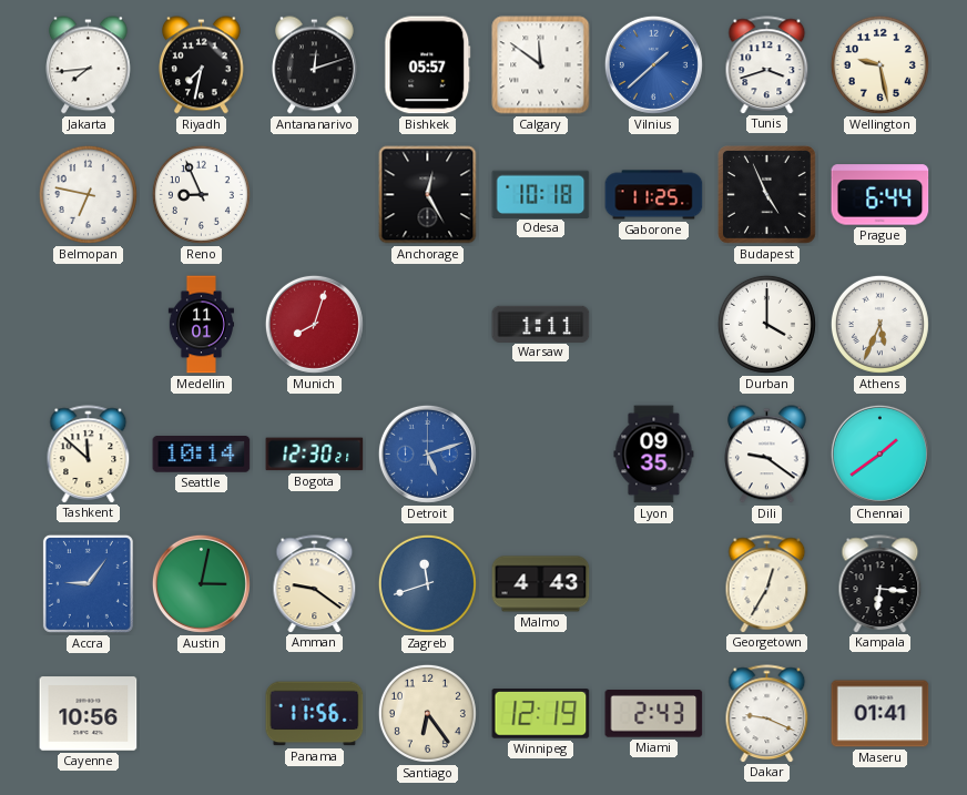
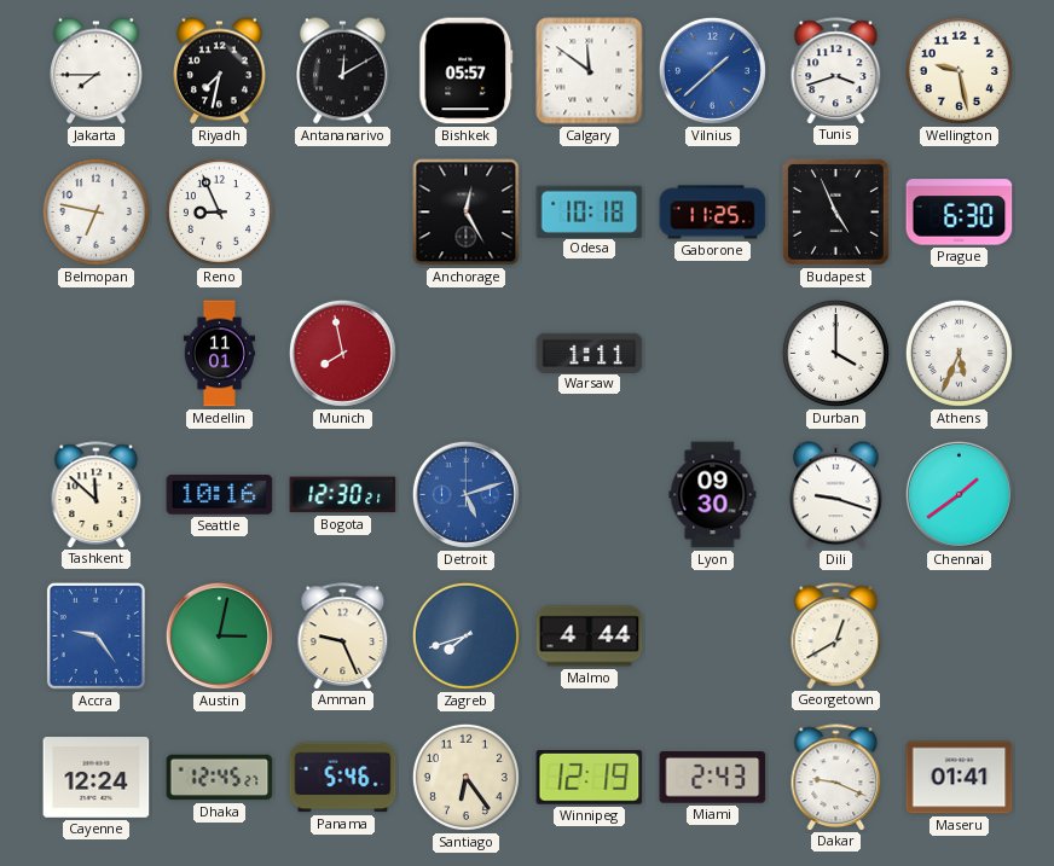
Jakarta: 7:44 -> 7:45
Antananarivo: 12:12 -> 12:10
Prague: 6:44 -> 6:30
Munich: 8:03 -> 7:58
Seattle: 10:14 -> 10:16
Lyon: 09:35 -> 09:30
Dili: 9:21 -> 9:18
Accra: 9:06 -> 9:24
Amman: 9:21 -> 9:26
Zagreb: 11:42 -> 7:42
Malmo: 4:43 -> 4:44
Georgetown: 12:35 -> 12:40
Kampala: 6:16 -> none
Cayenne: 10:56 -> 12:24
Dhaka: none -> 12:45
Panama: 11:56 -> 5:46
